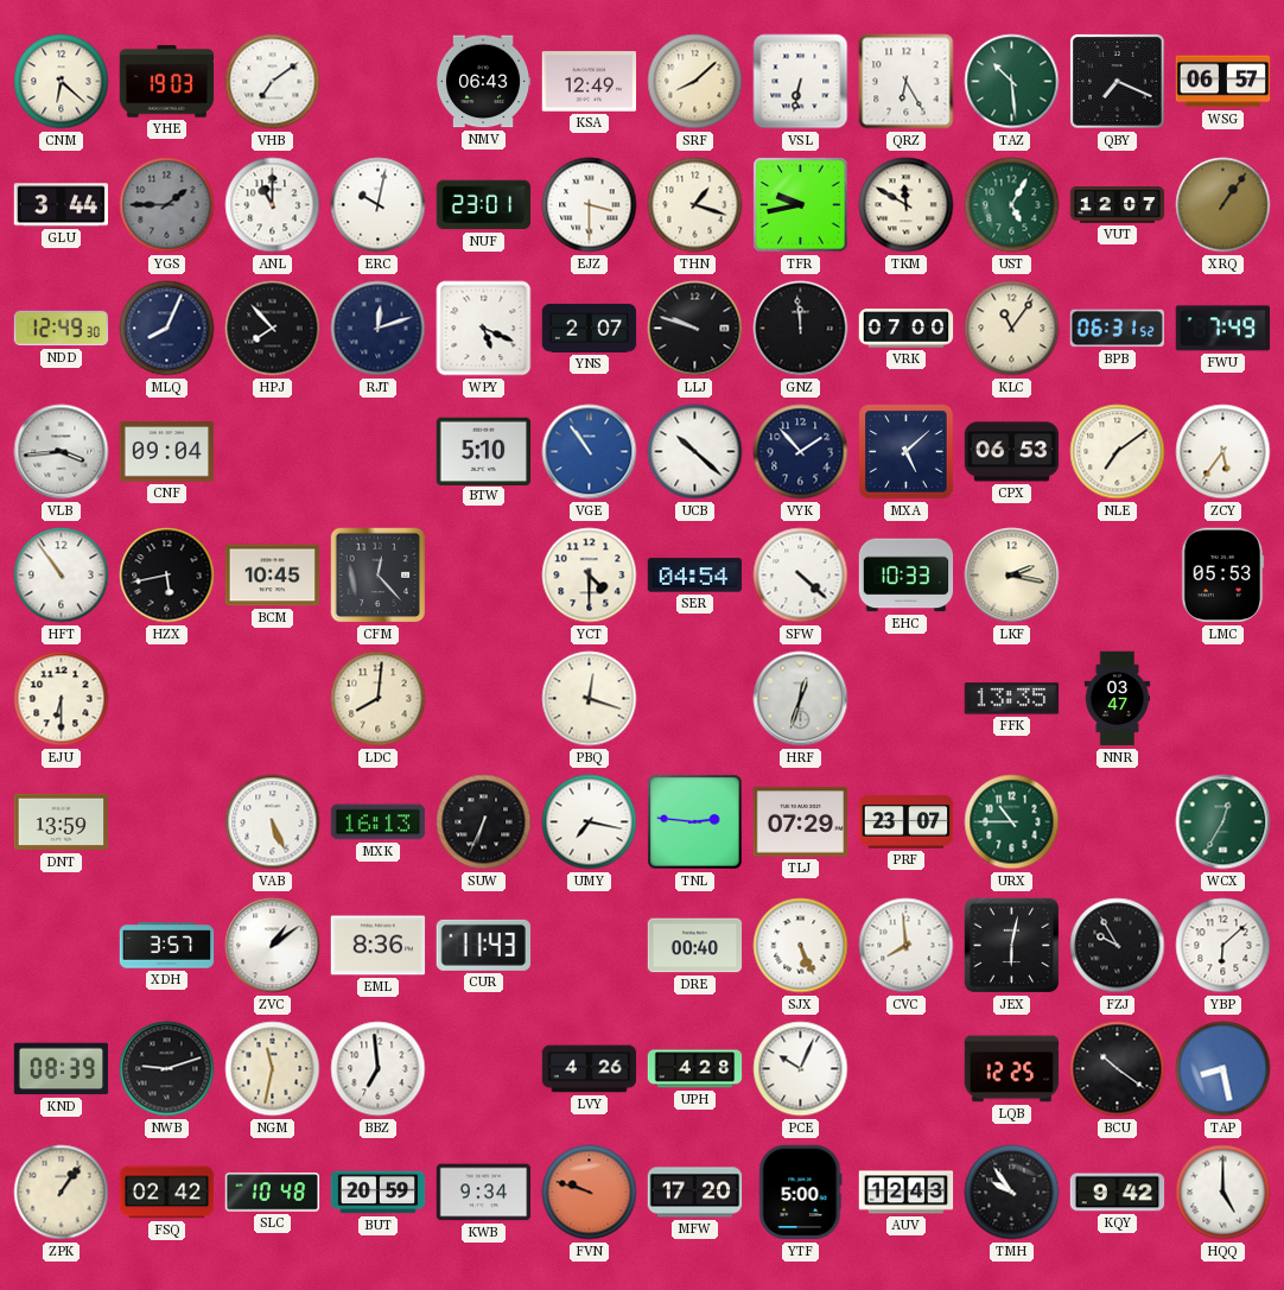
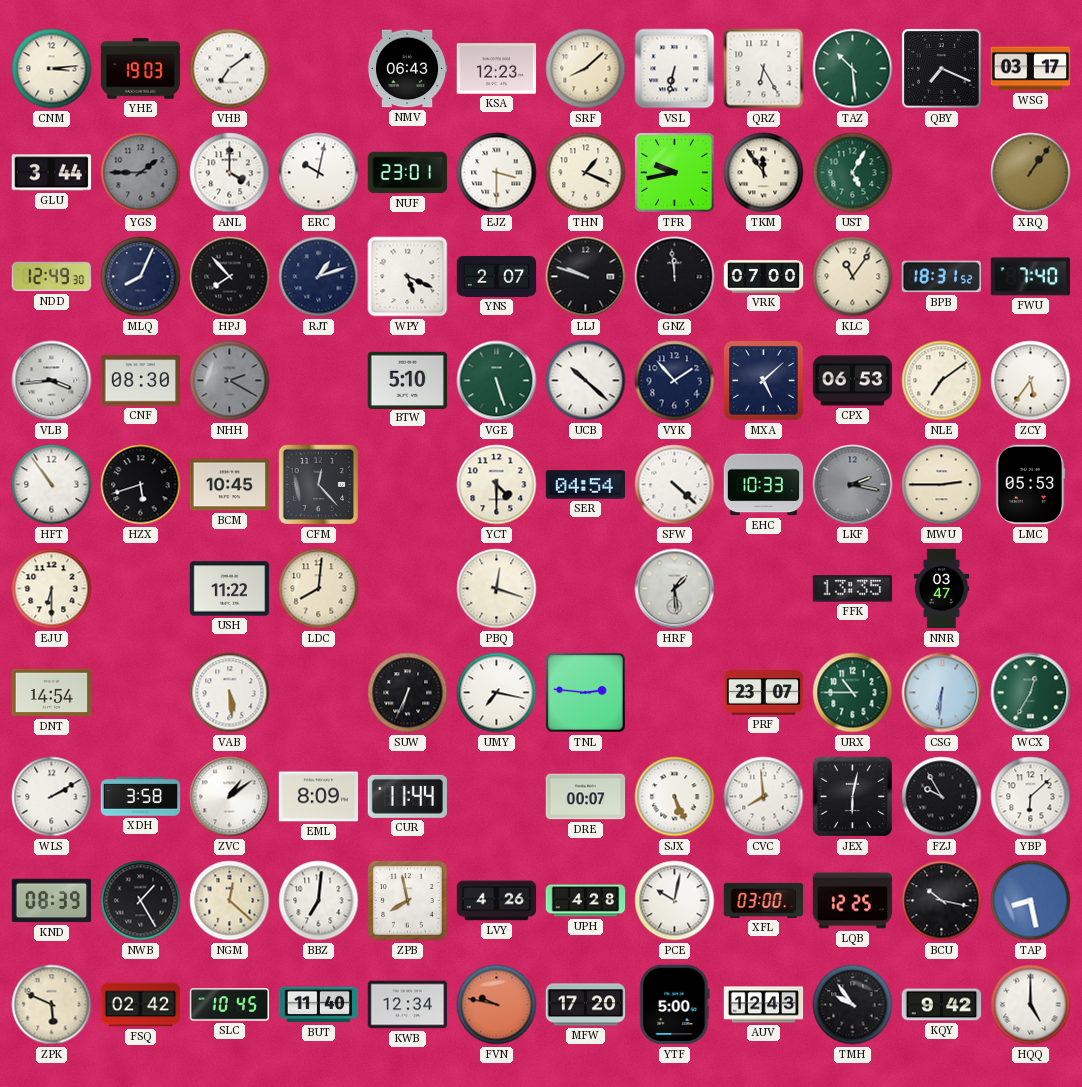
CNM: 6:22 -> 3:14
KSA: 12:49 -> 12:23
WSG: 06:57 -> 03:17
ANL: 11:00 -> 4:00
THN: 1:18 -> 1:19
TKM: 11:50 -> 11:54
VUT: 12:07 -> none
RJT: 12:12 -> 1:12
BPB: 06:31 -> 18:31
FWU: 7:49 -> 7:40
CNF: 09:04 -> 08:30
NHH: none -> 2:20
VGE: 10:54 -> 5:27
VGE dial: blue -> green
HZX: 5:43 -> 5:42
LKF dial: cream -> grey
MWU: none -> 2:45
USH: none -> 11:22
HRF: 12:33 -> 1:29
DNT: 13:59 -> 14:54
VAB: 5:26 -> 5:29
MXK: 16:13 -> none
TLJ: 07:29 -> none
CSG: none -> 6:31
WLS: none -> 2:10
XDH: 3:57 -> 3:58
EML: 8:36 -> 8:09
CUR: 11:43 -> 11:44
DRE: 00:40 -> 00:07
NWB: 9:12 -> 1:25
NGM: 11:32 -> 12:22
BBZ: 6:59 -> 7:01
ZPB: none -> 7:58
PCE: 10:04 -> 10:02
XFL: none -> 03:00
BCU: 10:21 -> 10:17
ZPK: 1:06 -> 5:49
SLC: 10:48 -> 10:45
BUT: 20:59 -> 11:40
KWB: 9:34 -> 12:34
FVN: 9:48 -> 9:47
